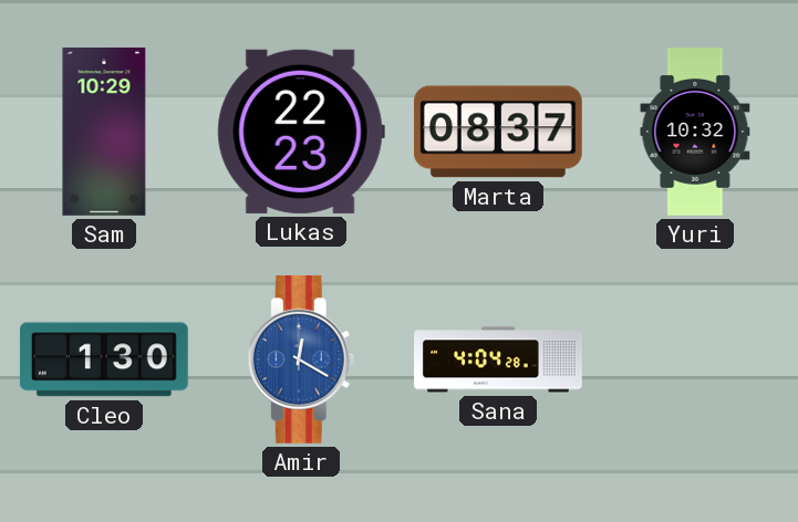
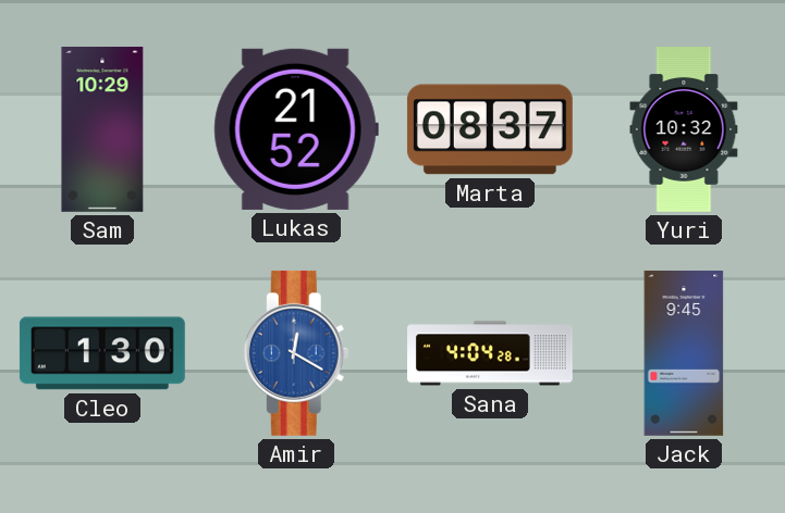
Lukas: 22:23 -> 21:52
Jack: none -> 9:45
